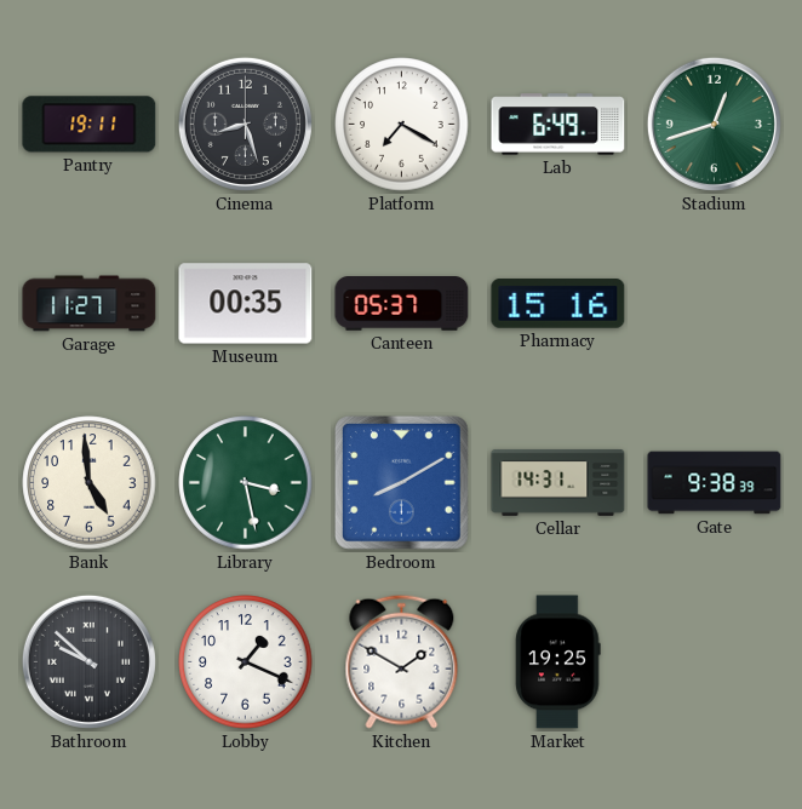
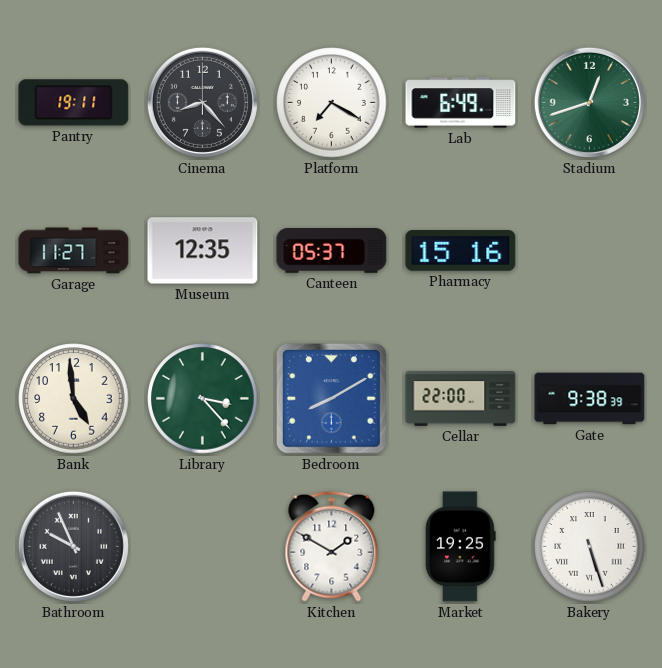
Cinema: 8:27 -> 8:23
Museum: 00:35 -> 12:35
Library: 3:28 -> 3:23
Cellar: 14:31 -> 22:00
Bathroom: 9:52 -> 9:56
Lobby: 1:19 -> none
Bakery: none -> 5:27
